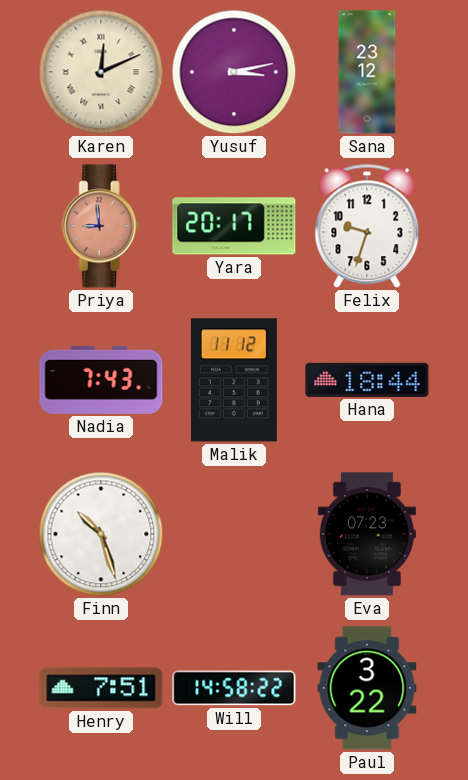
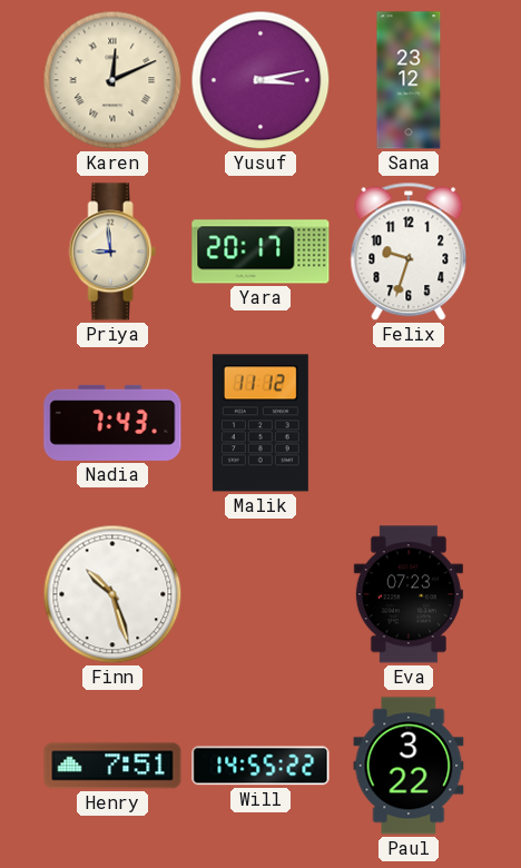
Priya dial: salmon -> cream
Hana: 18:44 -> none
Will: 14:58 -> 14:55
